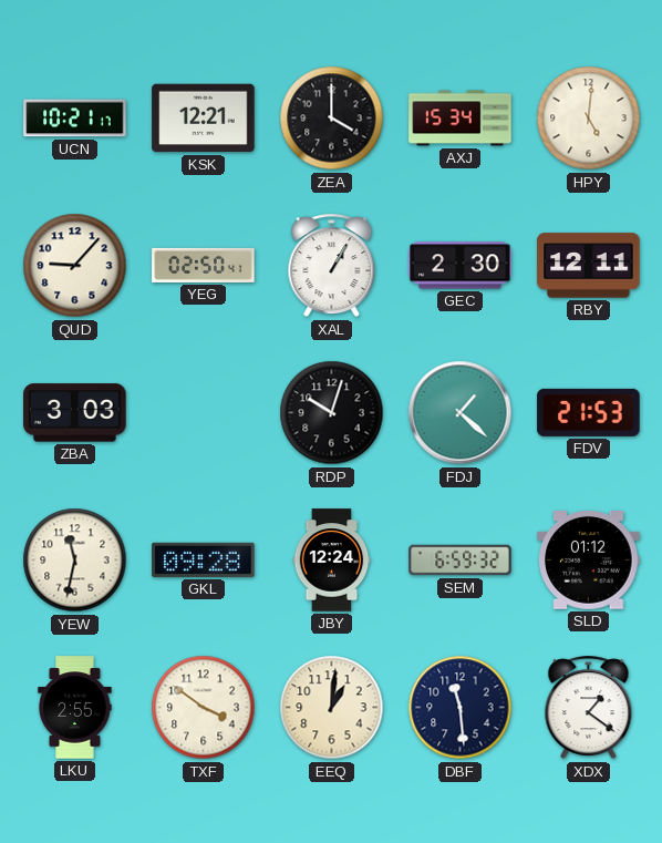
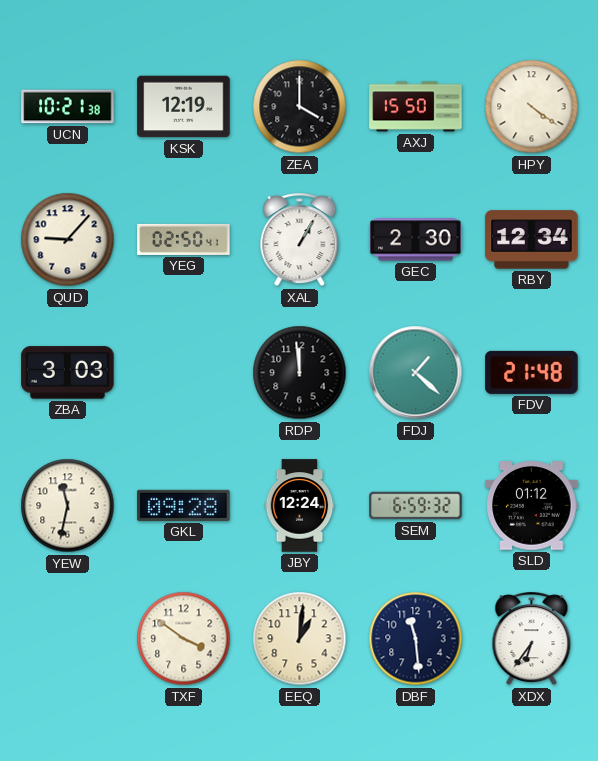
UCN: 10:21:17 -> 10:21:38
KSK: 12:21 -> 12:19
AXJ: 15:34 -> 15:50
HPY: 5:01 -> 4:21
RBY: 12:11 -> 12:34
RDP: 10:03 -> 11:59
FDV: 21:53 -> 21:48
LKU: 2:55 -> none
XDX: 1:21 -> 6:36
